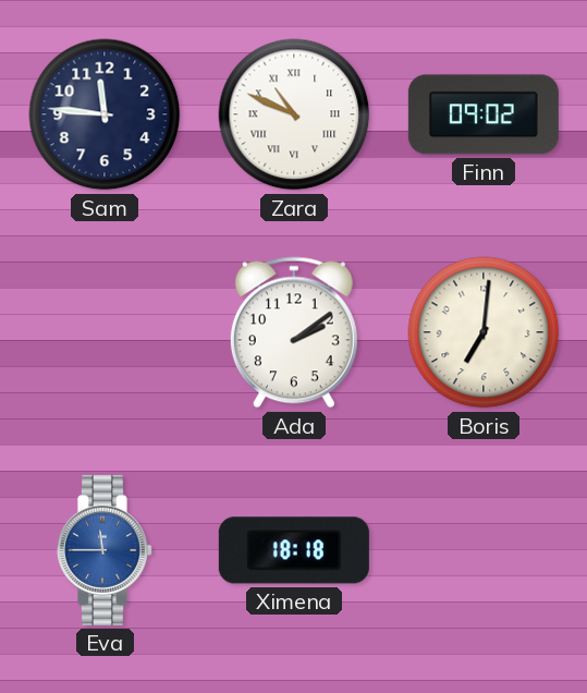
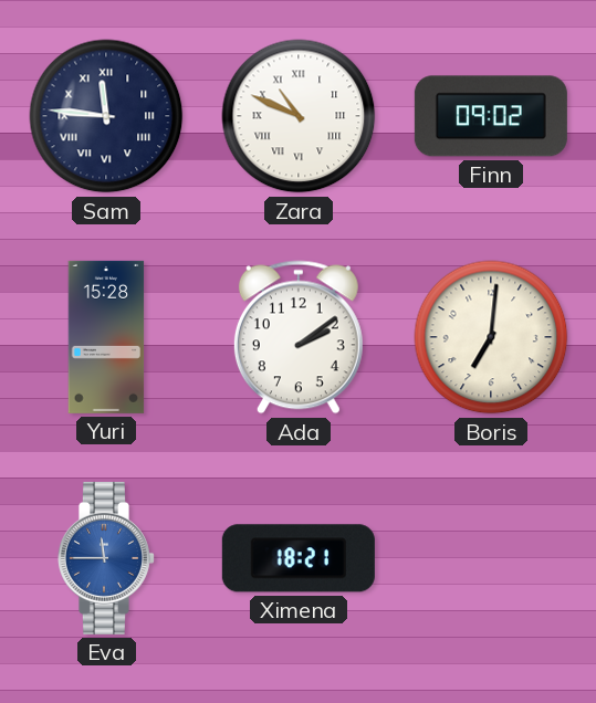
Sam numerals: Arabic -> Roman
Yuri: none -> 15:28
Ximena: 18:18 -> 18:21
